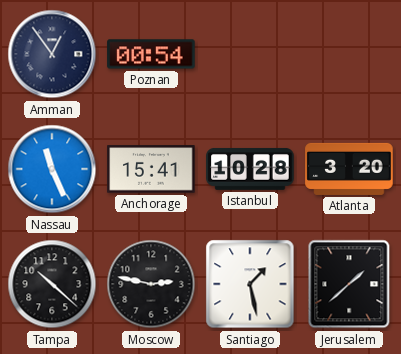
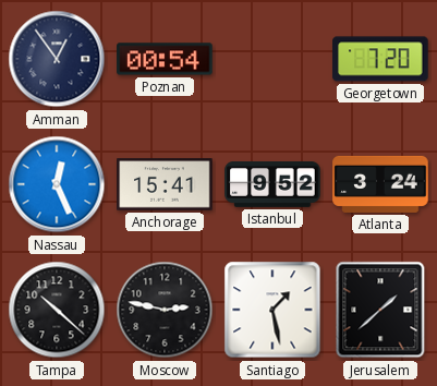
Georgetown: none -> 7:20
Nassau: 11:26 -> 12:26
Istanbul: 10:28 -> 9:52
Atlanta: 3:20 -> 3:24
